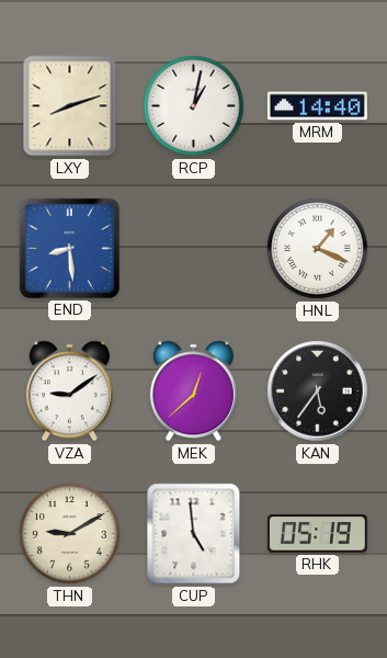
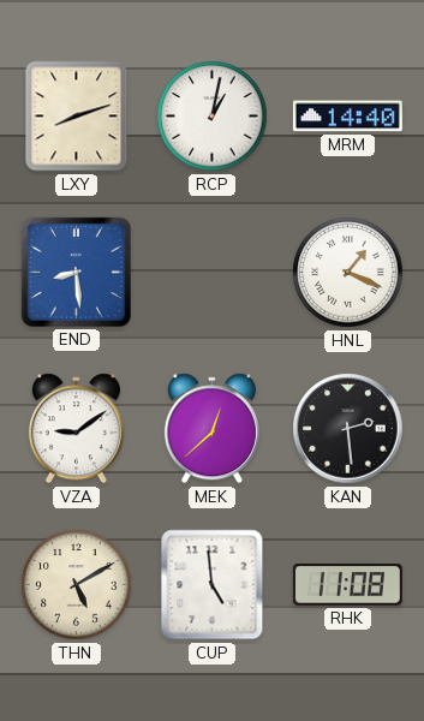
KAN: 5:36 -> 2:29
THN: 9:10 -> 5:10
RHK: 05:19 -> 11:08
